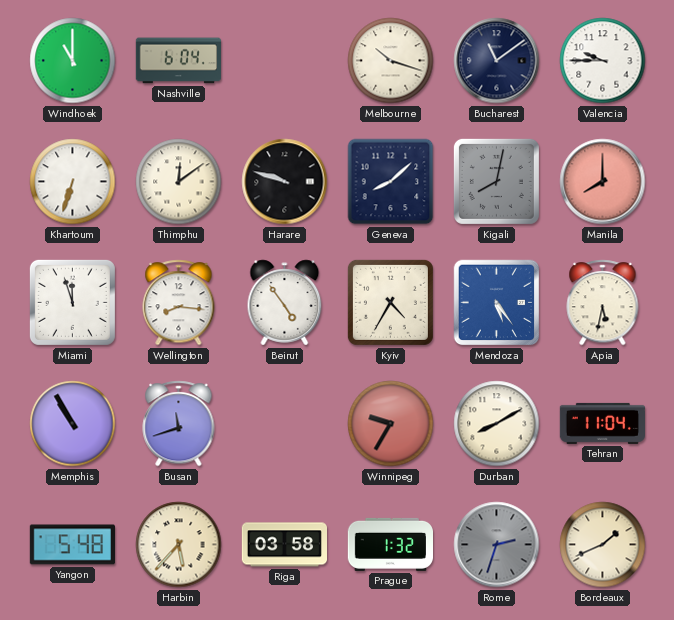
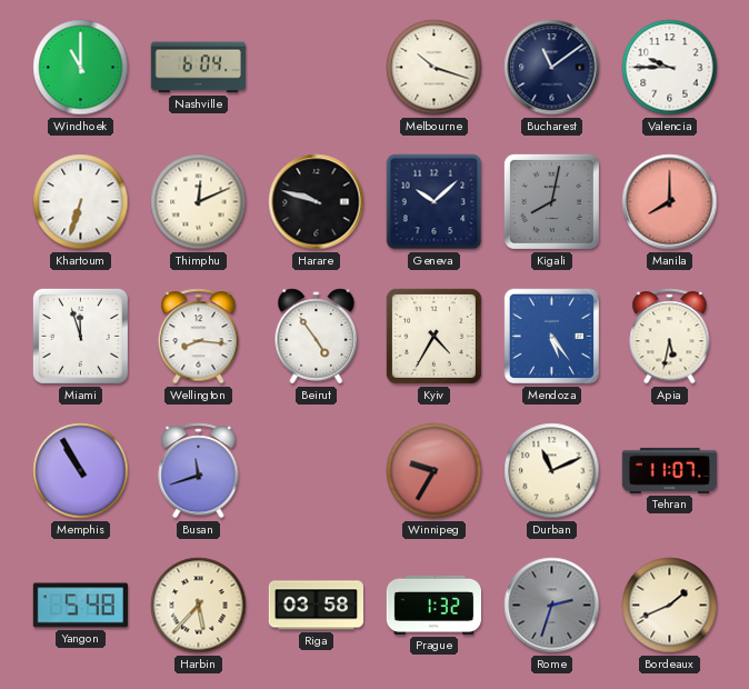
Thimphu: 12:09 -> 12:11
Geneva: 8:08 -> 10:08
Durban: 8:10 -> 11:11
Tehran: 11:04 -> 11:07
